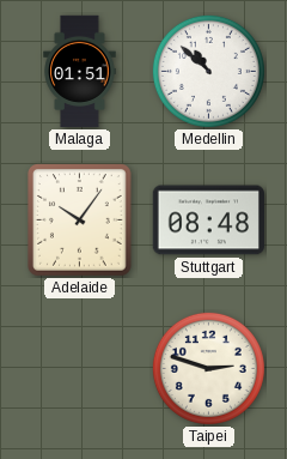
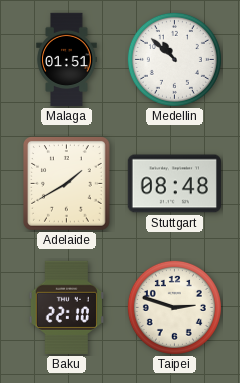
Adelaide: 10:06 -> 1:40
Baku: none -> 22:10
